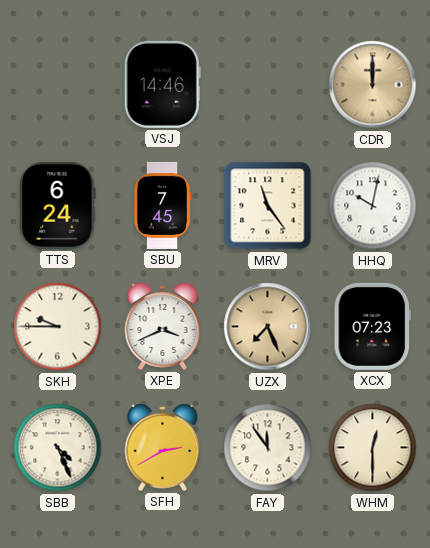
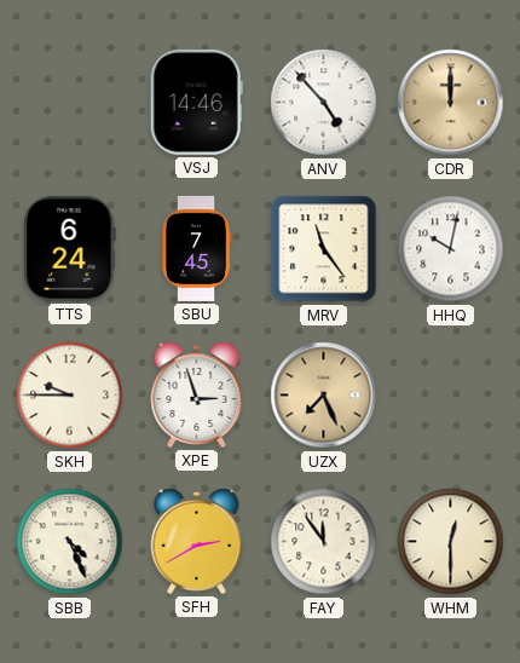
ANV: none -> 4:53
XPE: 3:41 -> 2:57
XCX: 07:23 -> none
